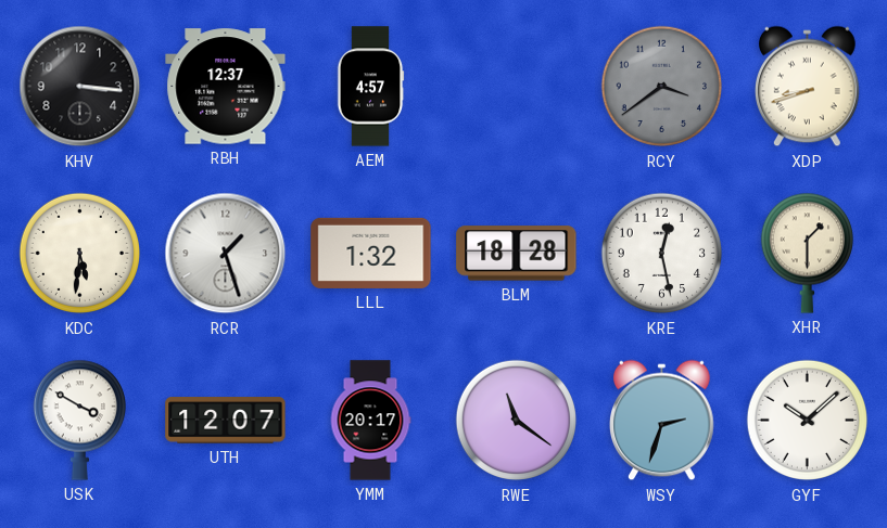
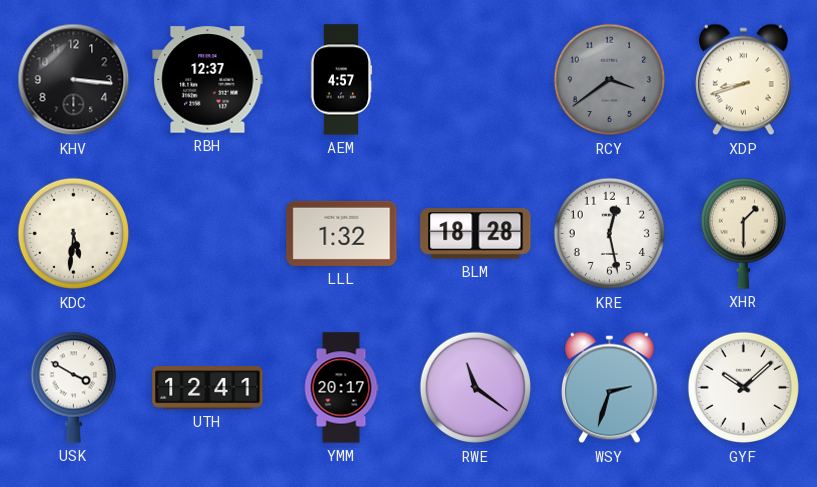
RCR: 1:27 -> none
UTH: 12:07 -> 12:41
